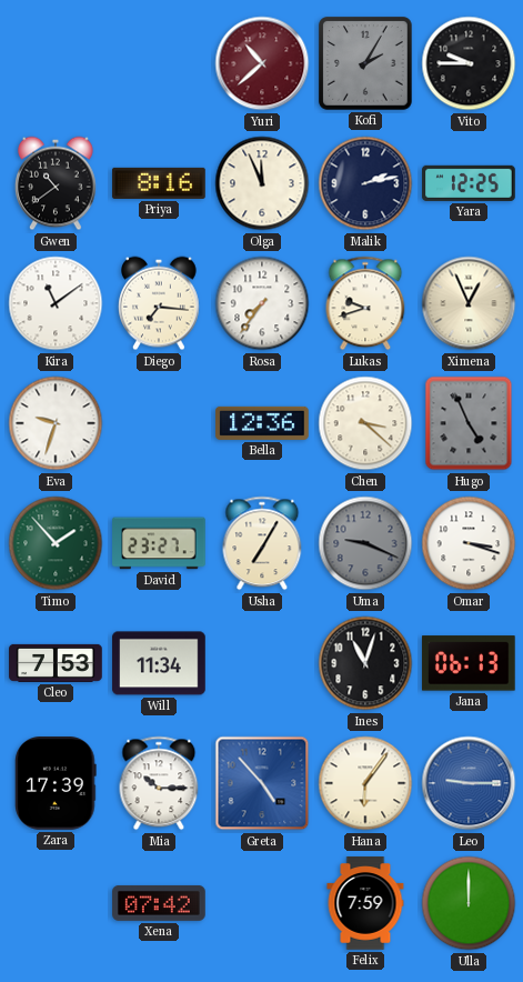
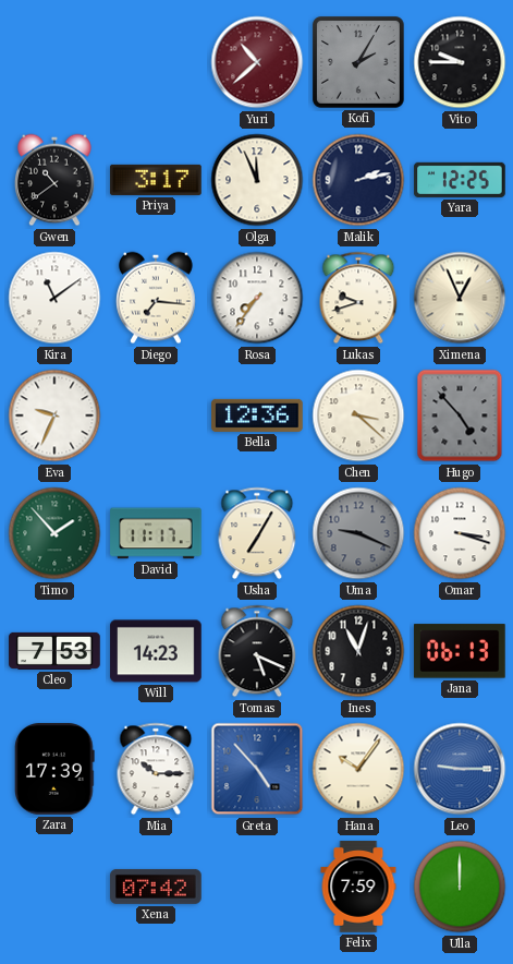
Priya: 8:16 -> 3:17
Eva: 9:33 -> 9:34
Hugo: 4:56 -> 4:53
David: 23:27 -> 11:17
Will: 11:34 -> 14:23
Tomas: none -> 5:19
Hana: 6:06 -> 10:06
